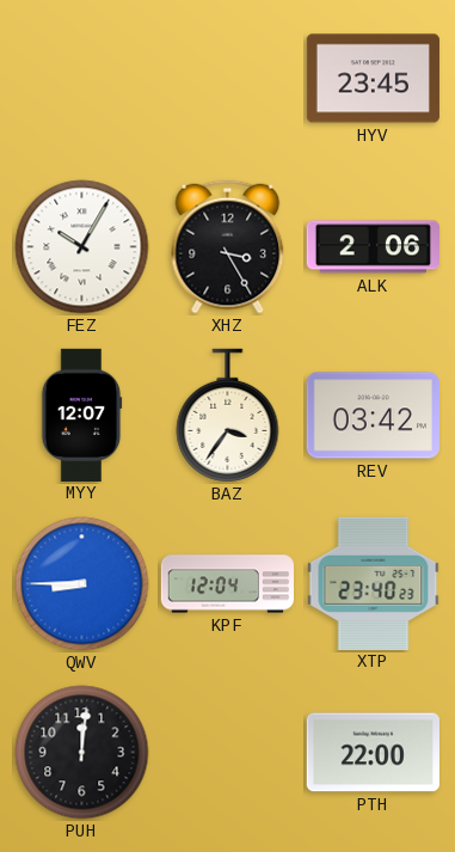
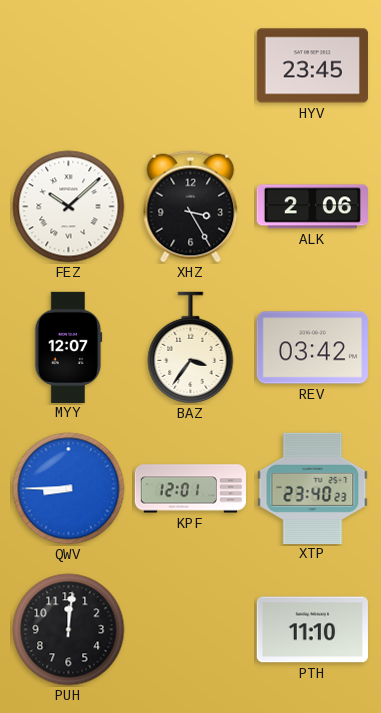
FEZ: 10:05 -> 10:08
KPF: 12:04 -> 12:01
PTH: 22:00 -> 11:10
